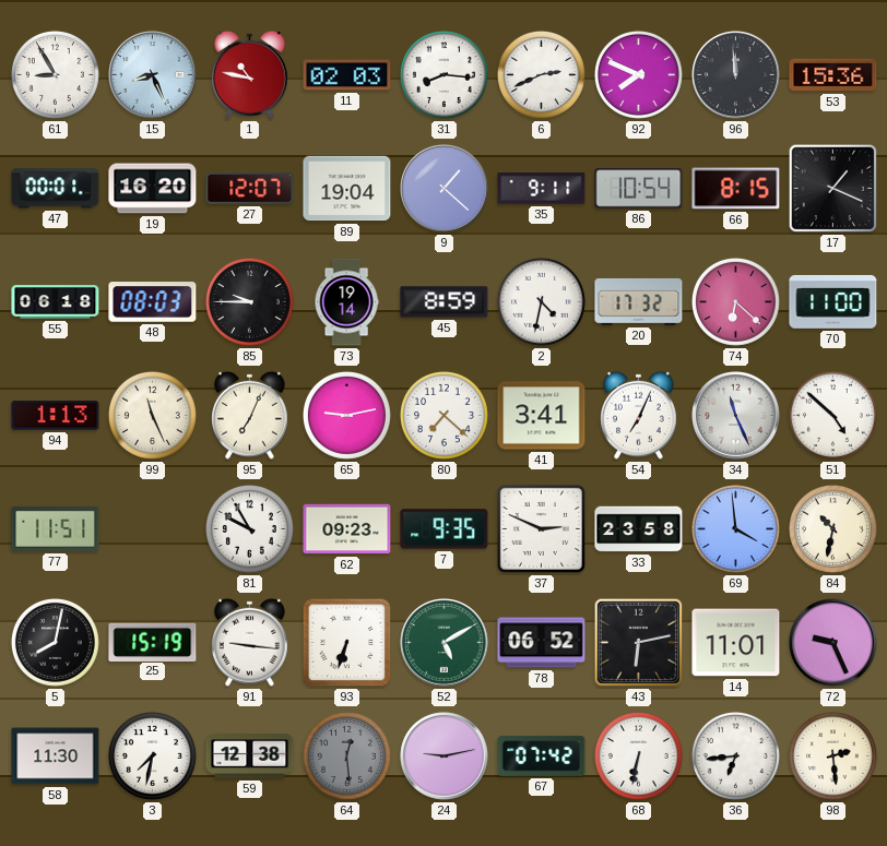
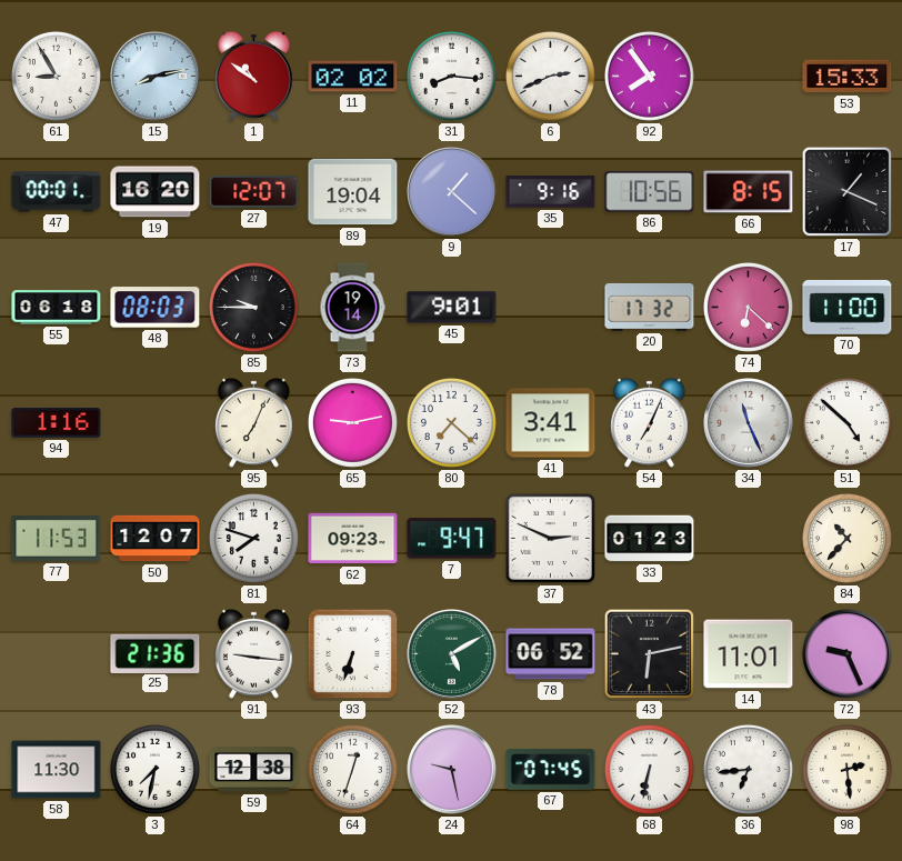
15: 8:26 -> 8:13
1: 10:47 -> 10:51
11: 02:03 -> 02:02
92: 7:49 -> 7:54
96: 11:59 -> none
53: 15:36 -> 15:33
35: 9:11 -> 9:16
86: 10:54 -> 10:56
45: 8:59 -> 9:01
2: 4:32 -> none
94: 1:13 -> 1:16
99: 11:26 -> none
77: 11:51 -> 11:53
50: none -> 12:07
81: 9:55 -> 7:48
7: 9:35 -> 9:47
33: 23:58 -> 01:23
69: 3:59 -> none
84: 10:32 -> 10:37
5: 8:02 -> none
25: 15:19 -> 21:36
64: 12:29 -> 12:33
64 dial: grey -> white
24: 9:13 -> 9:28
67: 07:42 -> 07:45
